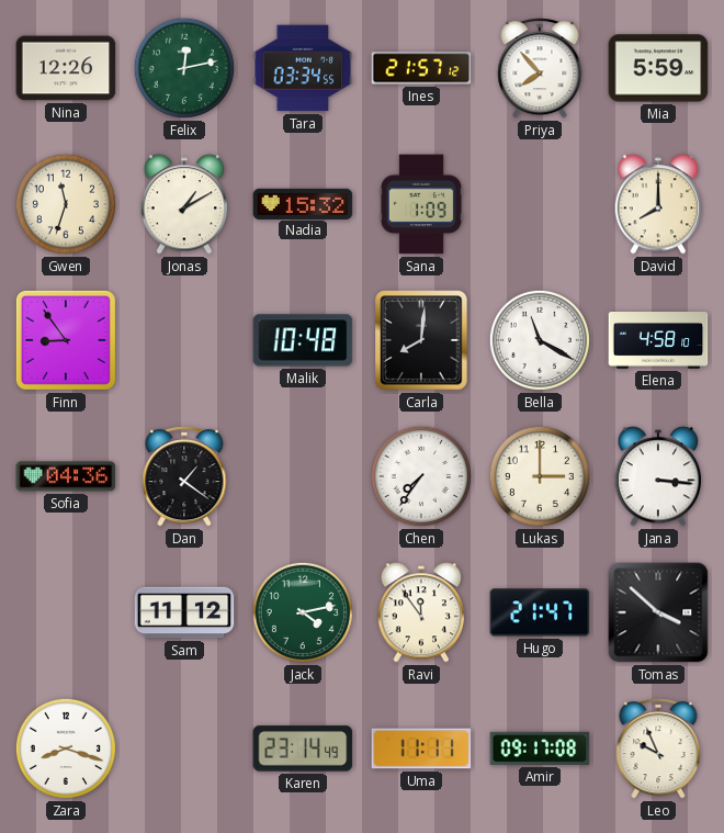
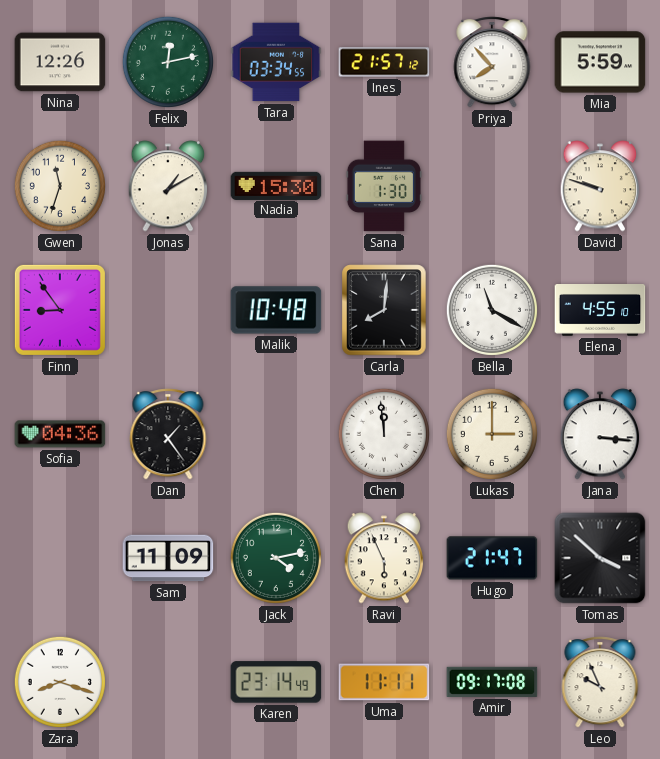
Nadia: 15:32 -> 15:30
Sana: 1:09 -> 1:30
David: 8:00 -> 9:48
Elena: 4:58 -> 4:55
Dan: 1:21 -> 1:24
Chen: 7:36 -> 11:59
Sam: 11:12 -> 11:09
Ravi: 11:54 -> 5:56
